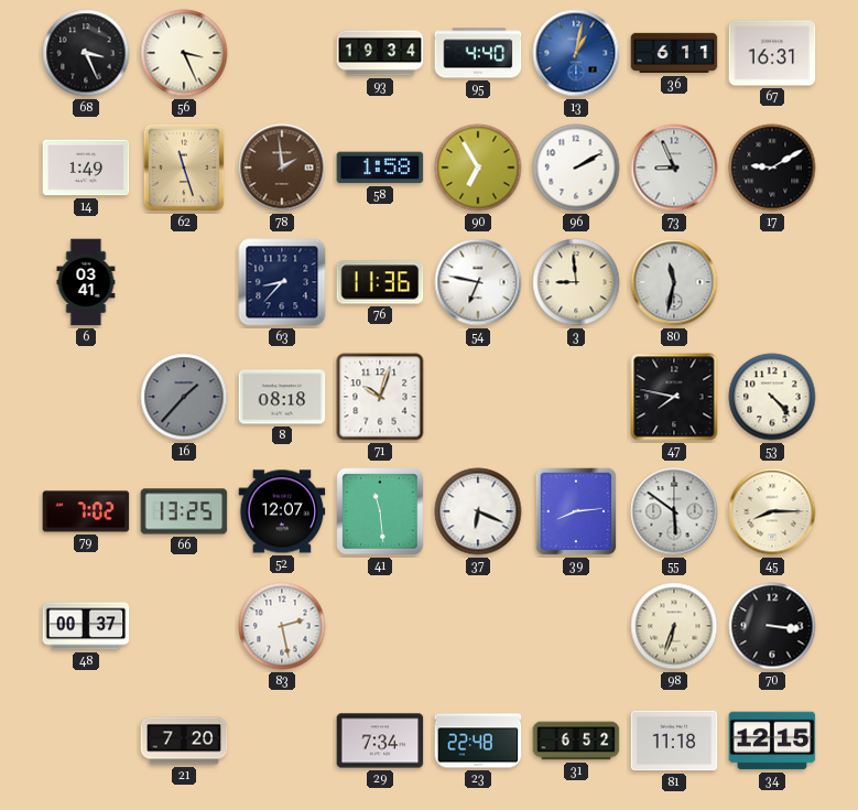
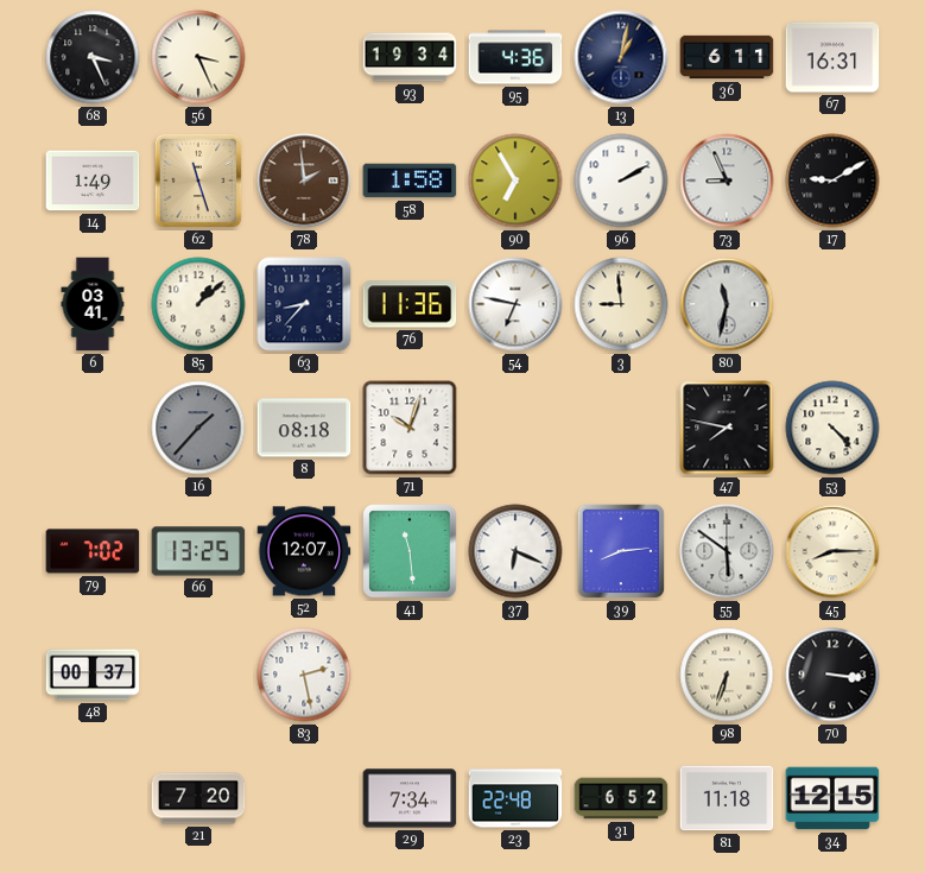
95: 4:40 -> 4:36
13 dial: blue -> navy
85: none -> 1:08
